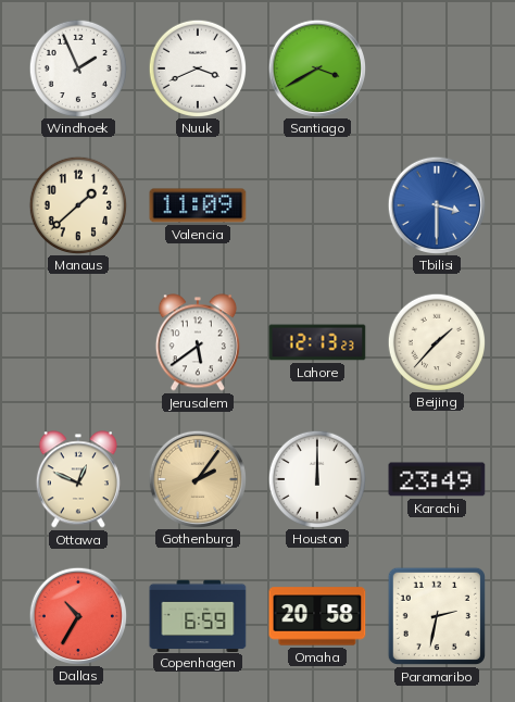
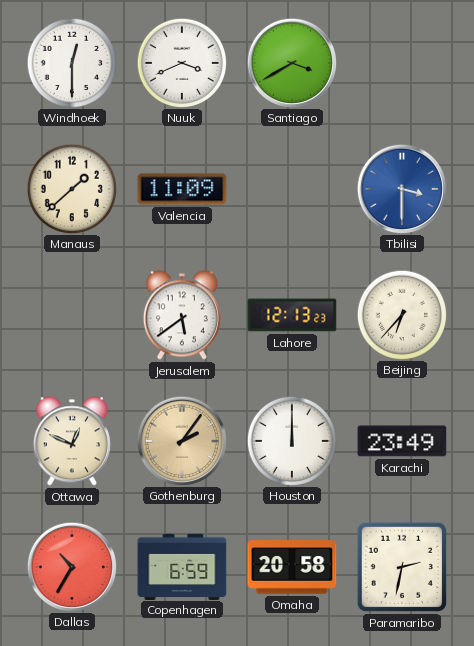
Windhoek: 1:56 -> 12:30
Beijing: 1:37 -> 6:37
